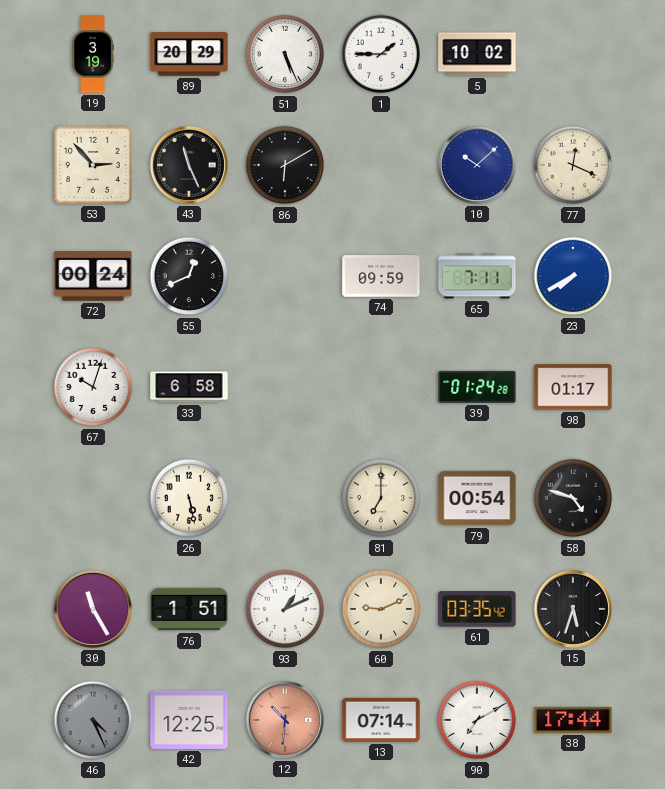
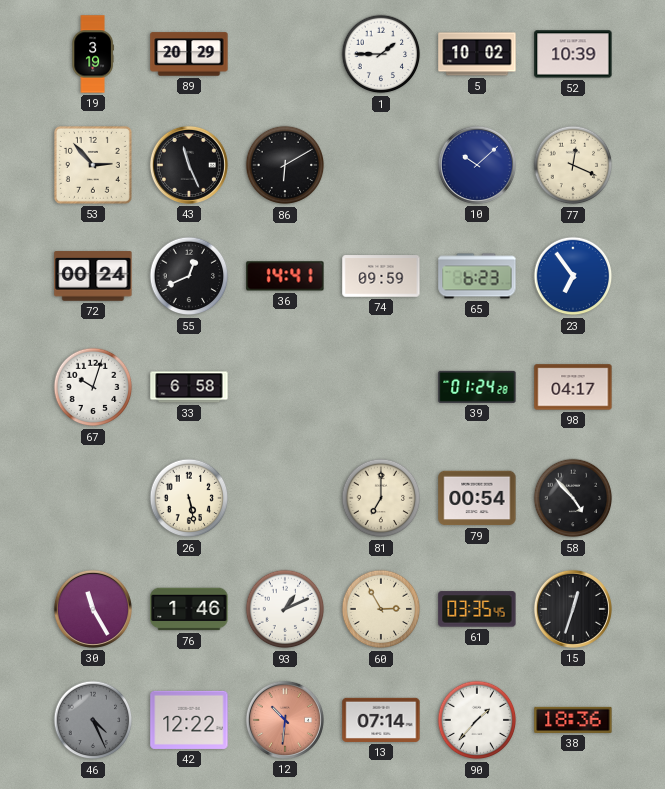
51: 5:26 -> none
52: none -> 10:39
36: none -> 14:41
65: 7:11 -> 6:23
23: 7:40 -> 6:54
98: 01:17 -> 04:17
58: 4:48 -> 4:53
76: 1:51 -> 1:46
60: 9:11 -> 2:55
61: 03:35:42 -> 03:35:45
15: 5:33 -> 12:33
42: 12:25 -> 12:22
90: 7:10 -> 1:37
38: 17:44 -> 18:36
